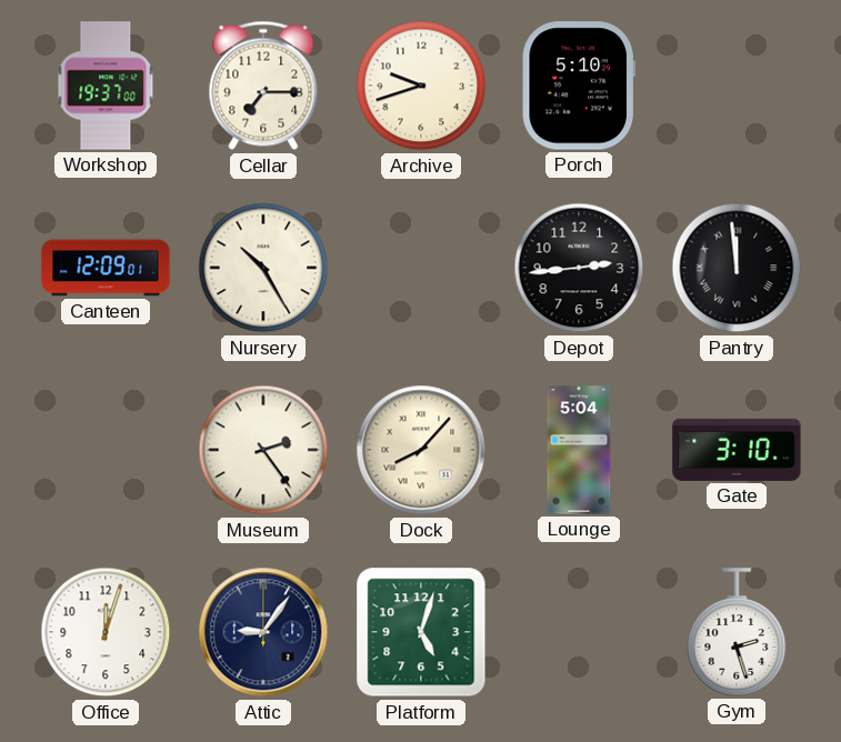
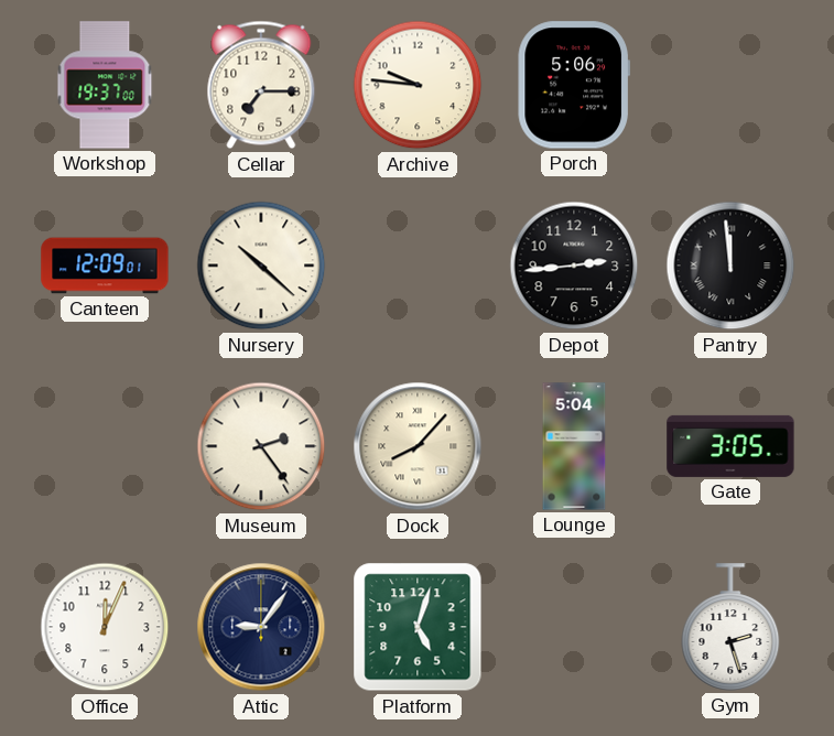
Archive: 9:42 -> 9:46
Porch: 5:10 -> 5:06
Nursery: 10:25 -> 10:22
Gate: 3:10 -> 3:05
Office: 12:03 -> 12:04
